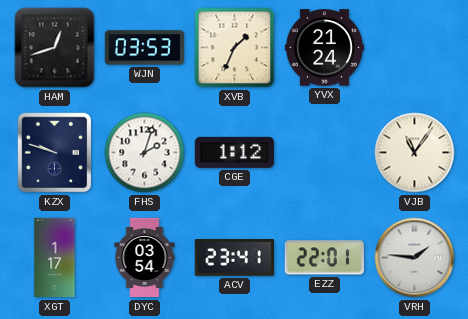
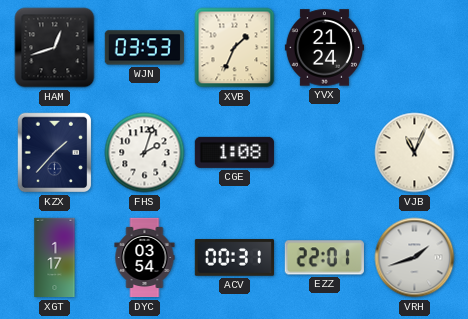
KZX: 9:48 -> 1:37
CGE: 1:12 -> 1:08
VJB: 11:06 -> 11:04
ACV: 23:41 -> 00:31
VRH: 1:46 -> 1:42
